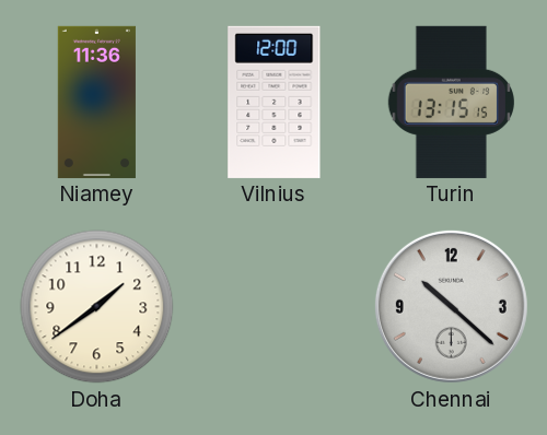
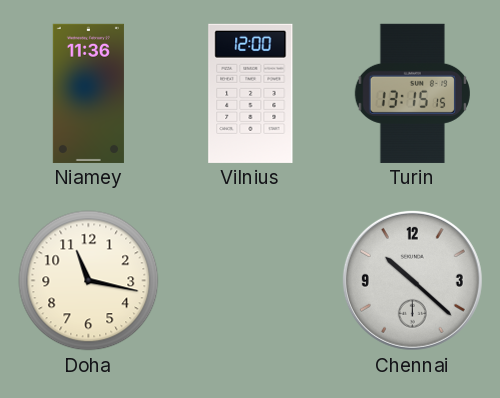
Doha: 1:39 -> 11:17
